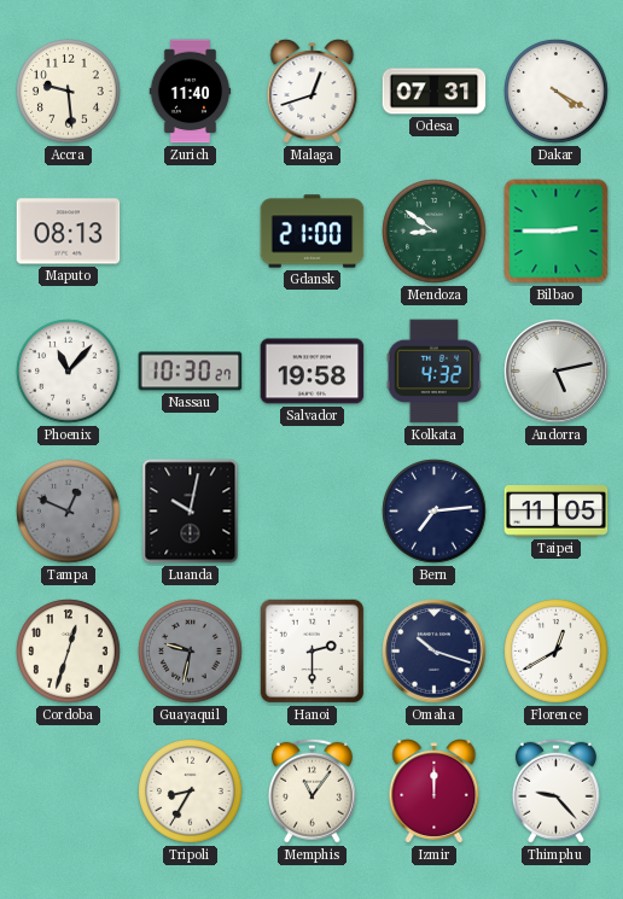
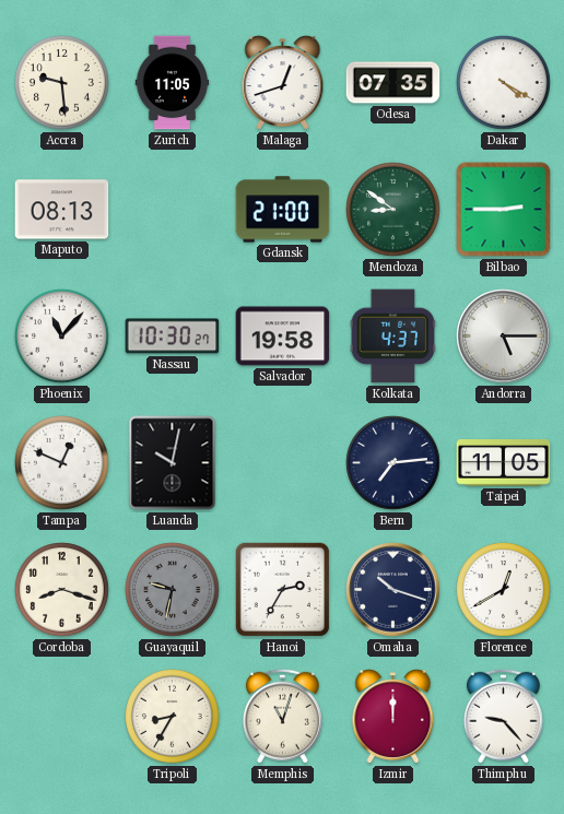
Zurich: 11:40 -> 11:05
Odesa: 07:31 -> 07:35
Kolkata: 4:32 -> 4:37
Andorra: 5:13 -> 5:15
Tampa dial: grey -> white
Cordoba: 12:33 -> 8:18
Hanoi: 2:30 -> 2:35
Memphis: 11:06 -> 11:03
